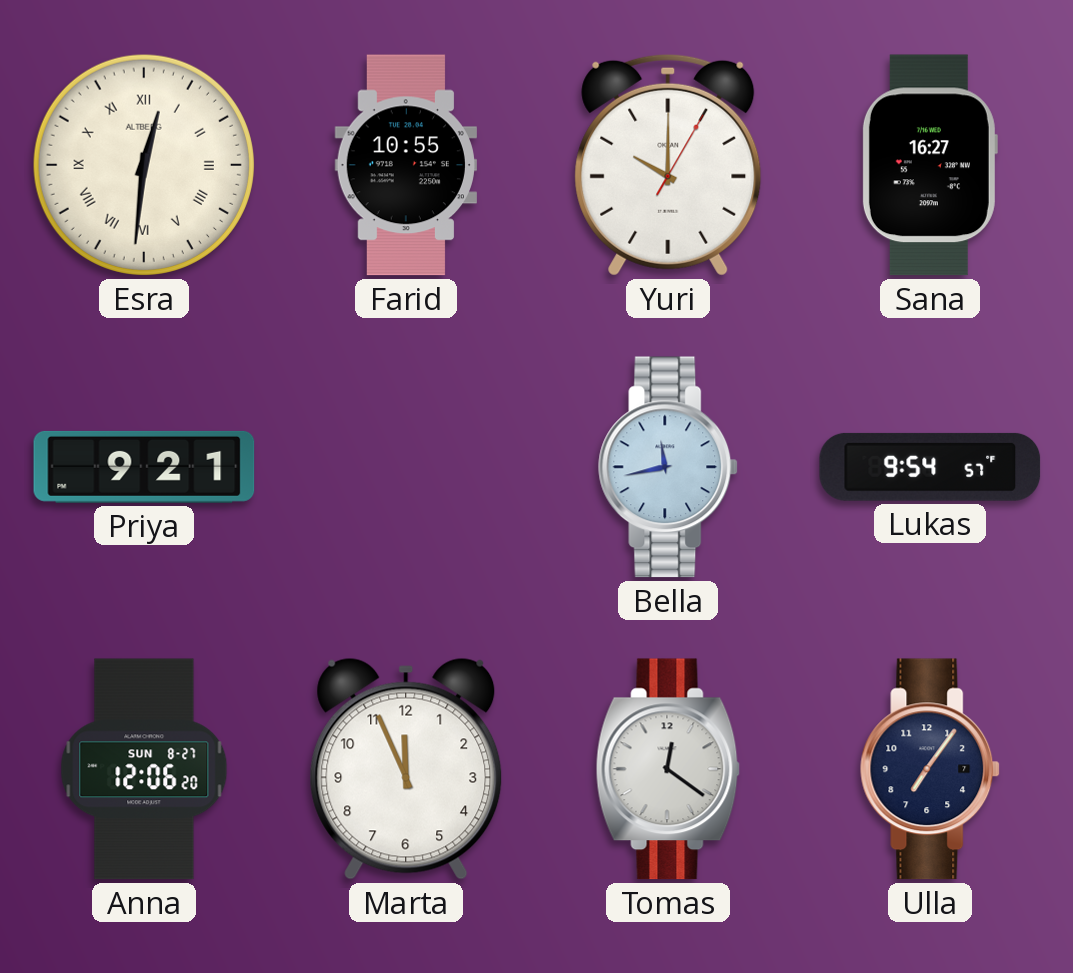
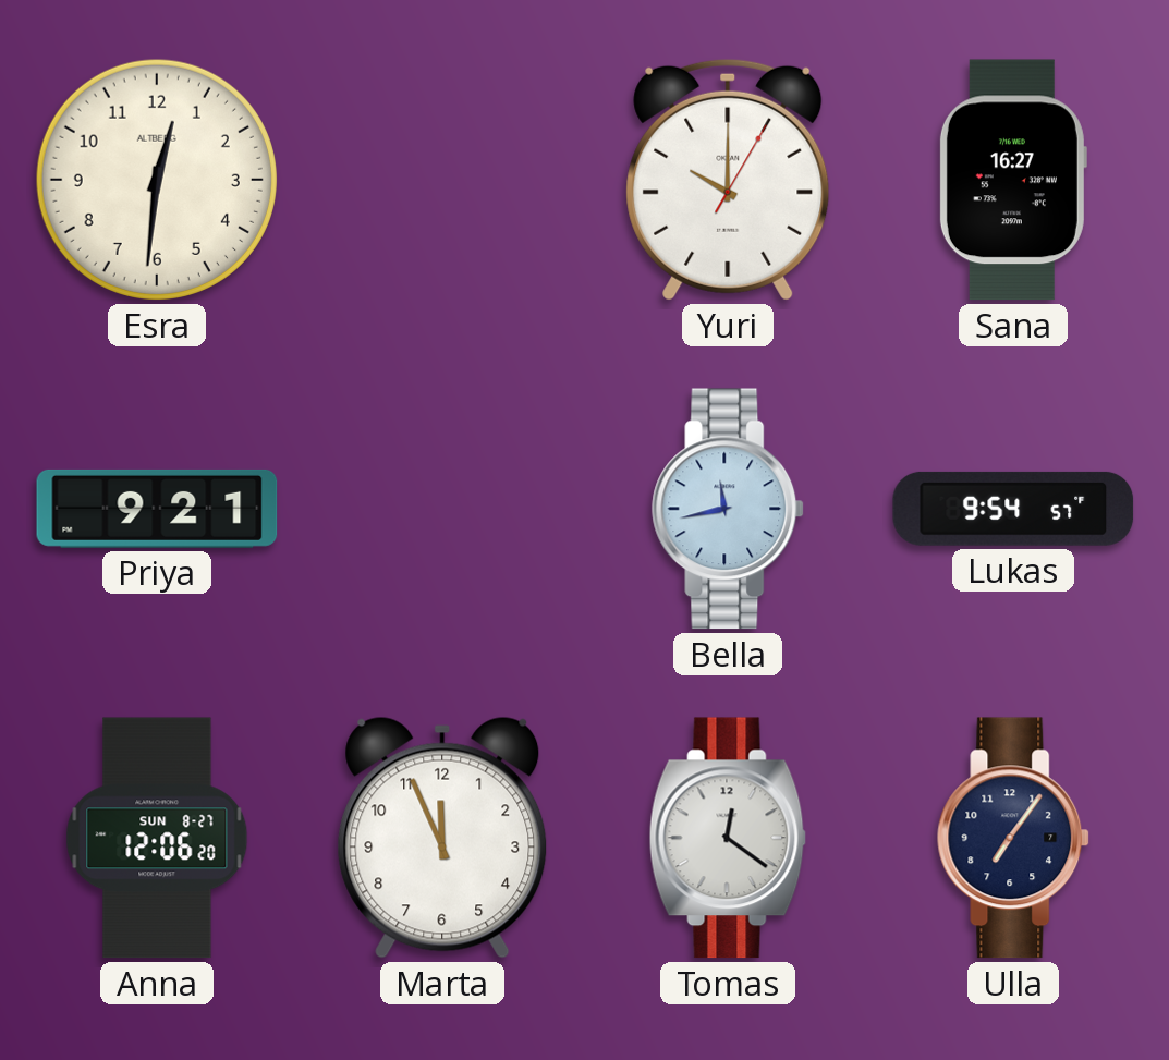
Esra numerals: Roman -> Arabic
Farid: 10:55 -> none
